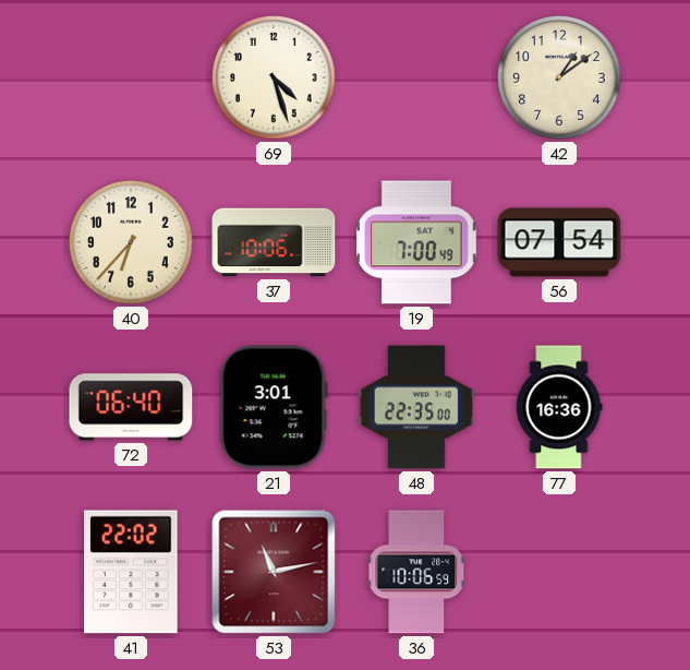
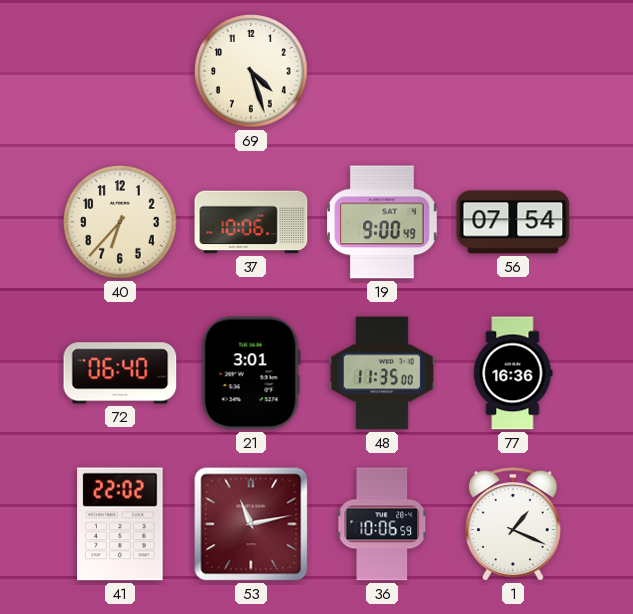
42: 1:09 -> none
19: 7:00 -> 9:00
48: 22:35 -> 11:35
1: none -> 1:19
